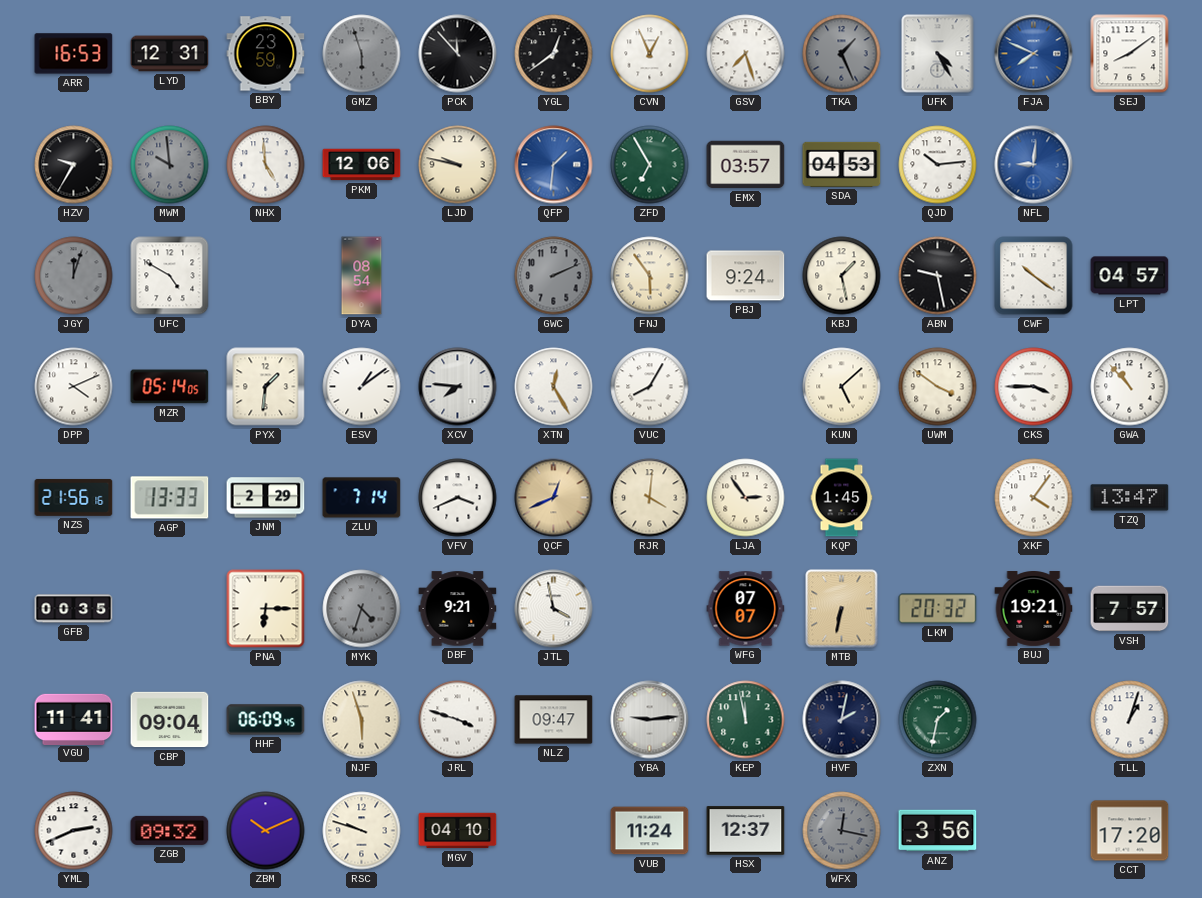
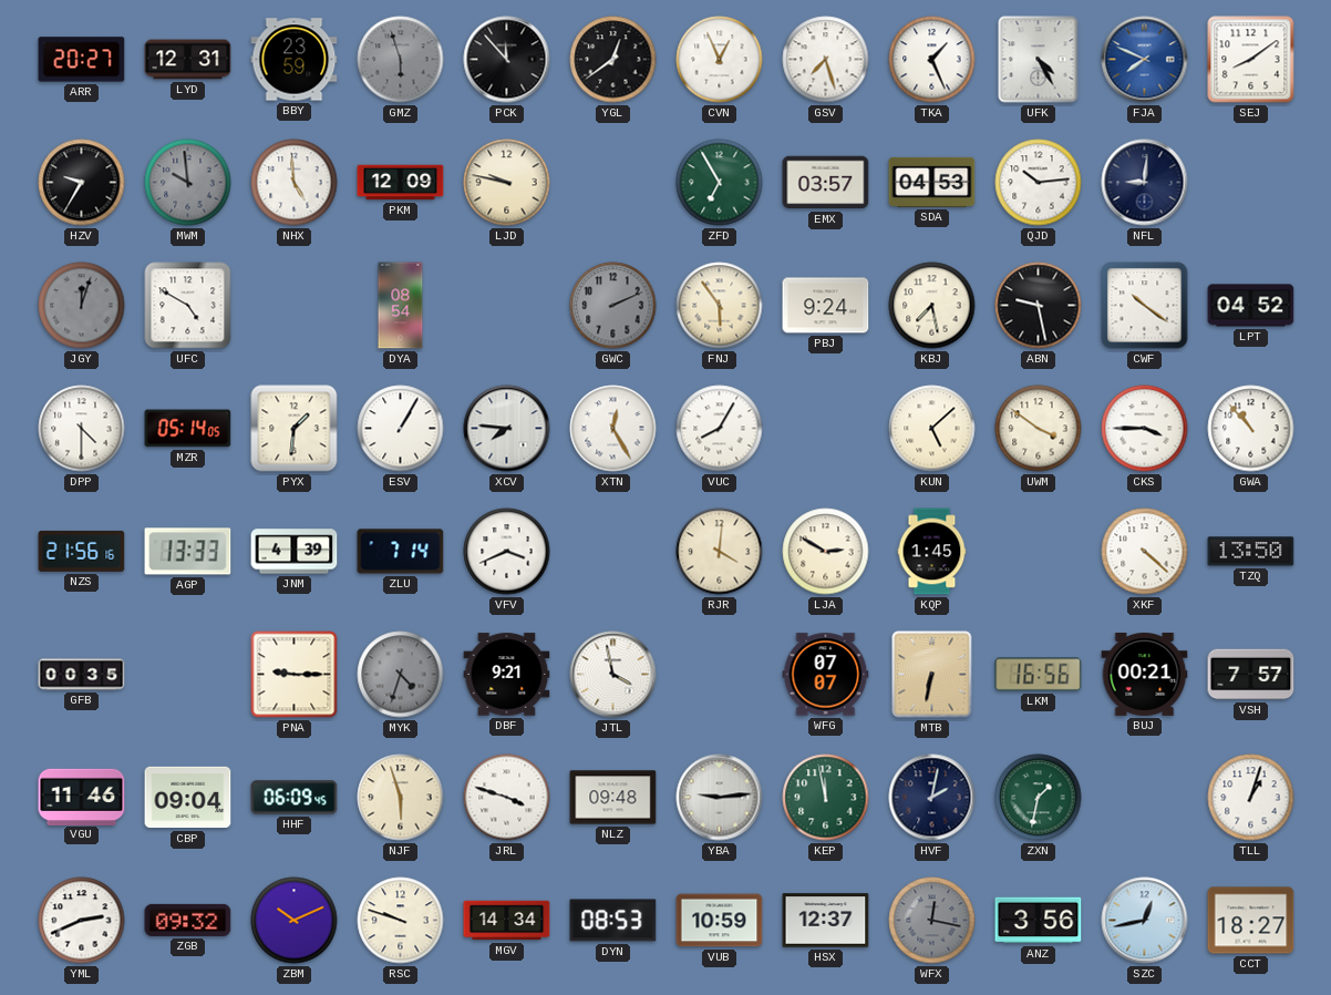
ARR: 16:53 -> 20:27
TKA dial: grey -> white
PKM: 12:06 -> 12:09
QFP: 1:31 -> none
NFL dial: blue -> navy
KBJ: 1:28 -> 7:28
LPT: 04:57 -> 04:52
DPP: 4:11 -> 4:30
ESV: 1:09 -> 1:05
JNM: 2:29 -> 4:39
QCF: 12:41 -> none
LJA: 2:54 -> 2:50
XKF: 4:06 -> 4:22
TZQ: 13:47 -> 13:50
PNA: 6:15 -> 9:15
LKM: 20:32 -> 16:56
BUJ: 19:21 -> 00:21
VGU: 11:41 -> 11:46
NLZ: 09:47 -> 09:48
MGV: 04:10 -> 14:34
DYN: none -> 08:53
VUB: 11:24 -> 10:59
SZC: none -> 12:43
CCT: 17:20 -> 18:27
